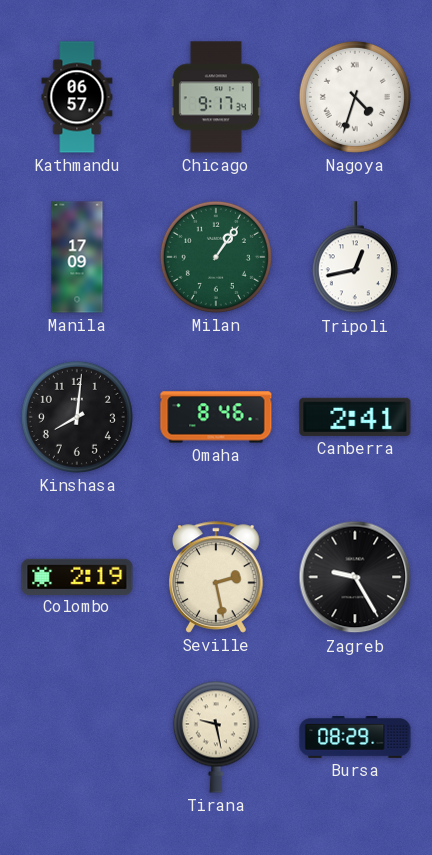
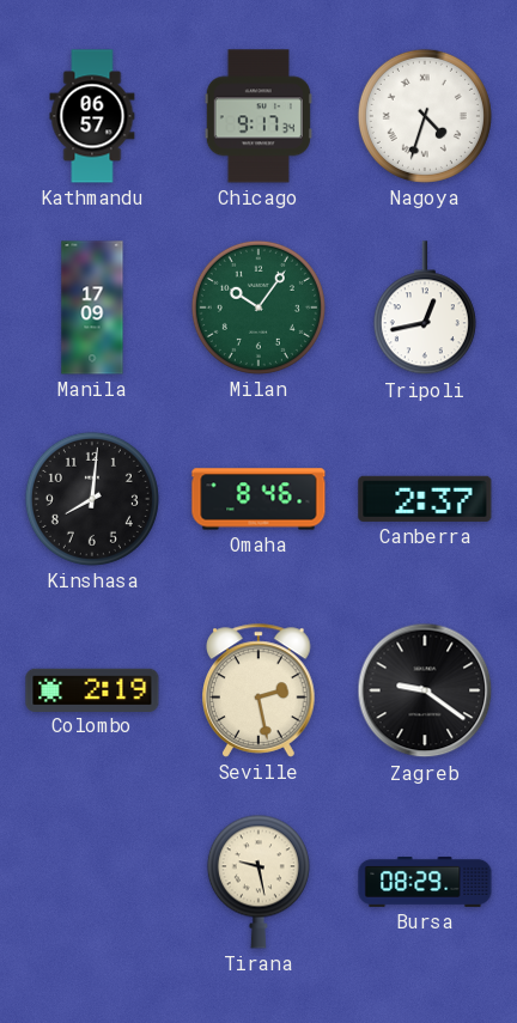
Milan: 1:06 -> 10:06
Canberra: 2:41 -> 2:37
Zagreb: 9:25 -> 9:21
